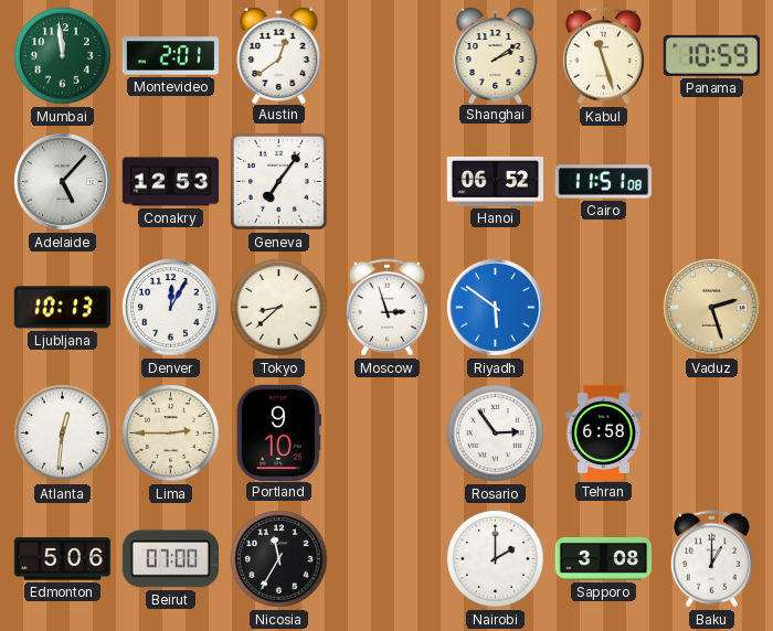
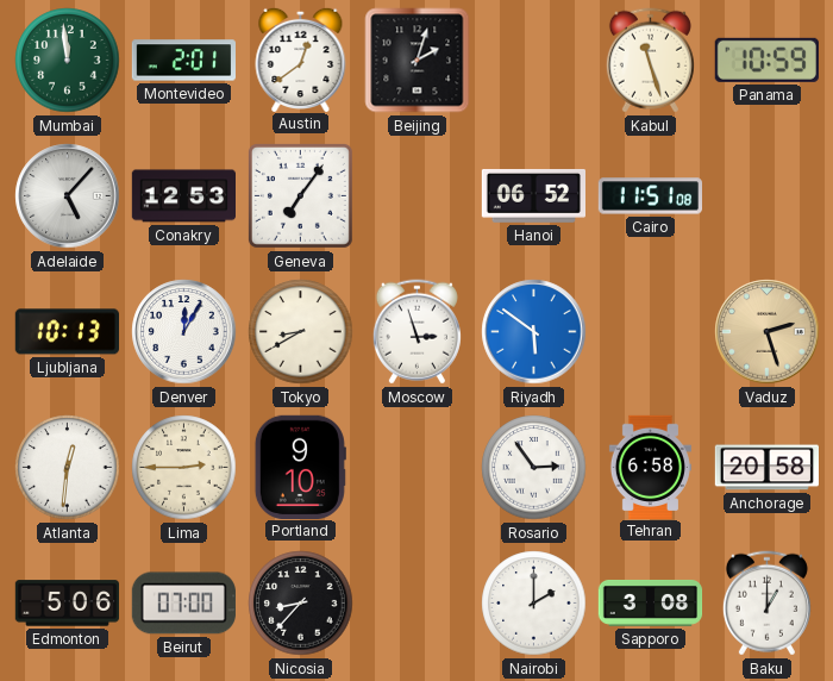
Beijing: none -> 2:03
Shanghai: 2:09 -> none
Tokyo: 8:38 -> 8:40
Anchorage: none -> 20:58
Nicosia: 11:35 -> 8:37
